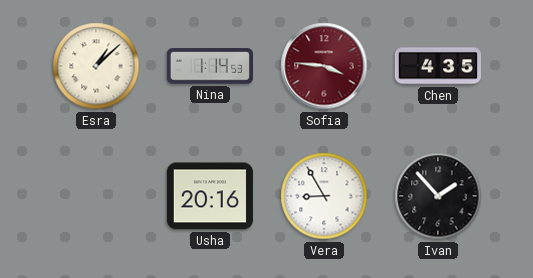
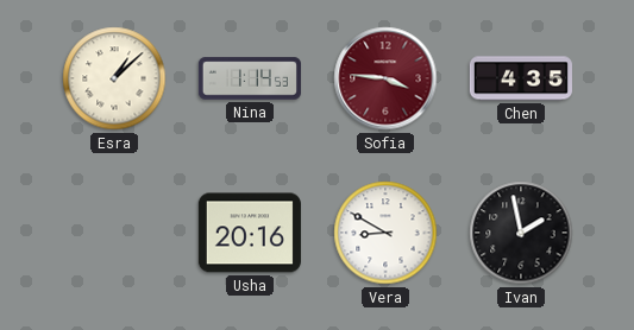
Vera: 8:55 -> 8:50
Ivan: 1:53 -> 1:58
